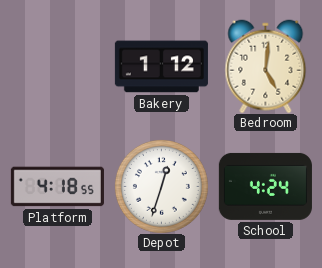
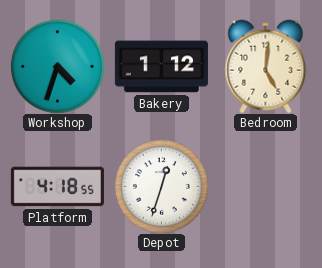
Workshop: none -> 4:33
School: 4:24 -> none
